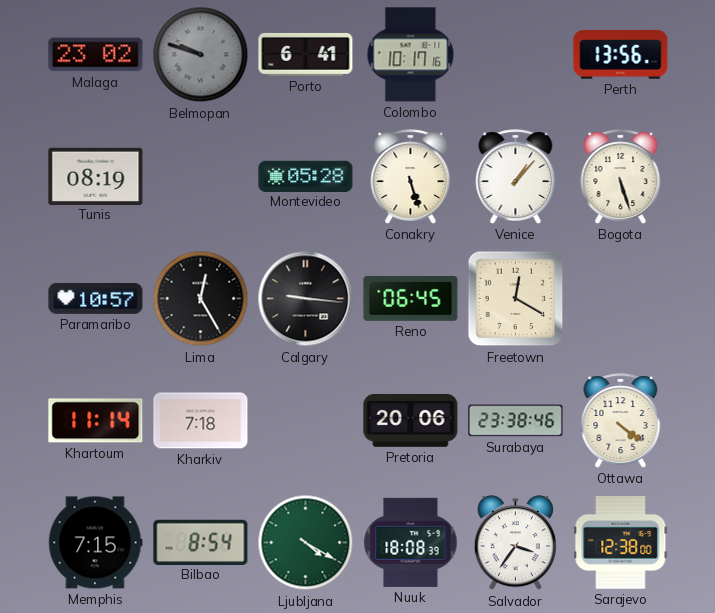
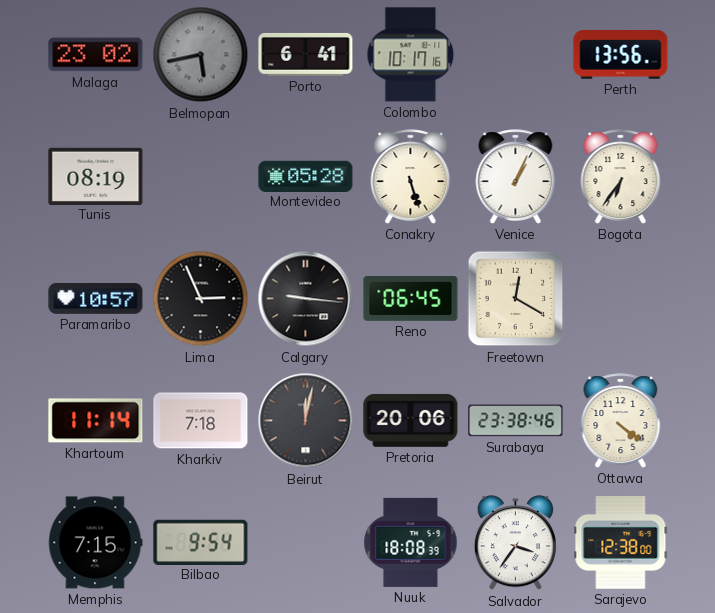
Belmopan: 9:48 -> 5:43
Venice: 1:07 -> 1:04
Bogota: 5:27 -> 6:36
Lima: 12:25 -> 2:56
Beirut: none -> 12:02
Bilbao: 8:54 -> 9:54
Ljubljana: 4:20 -> none
